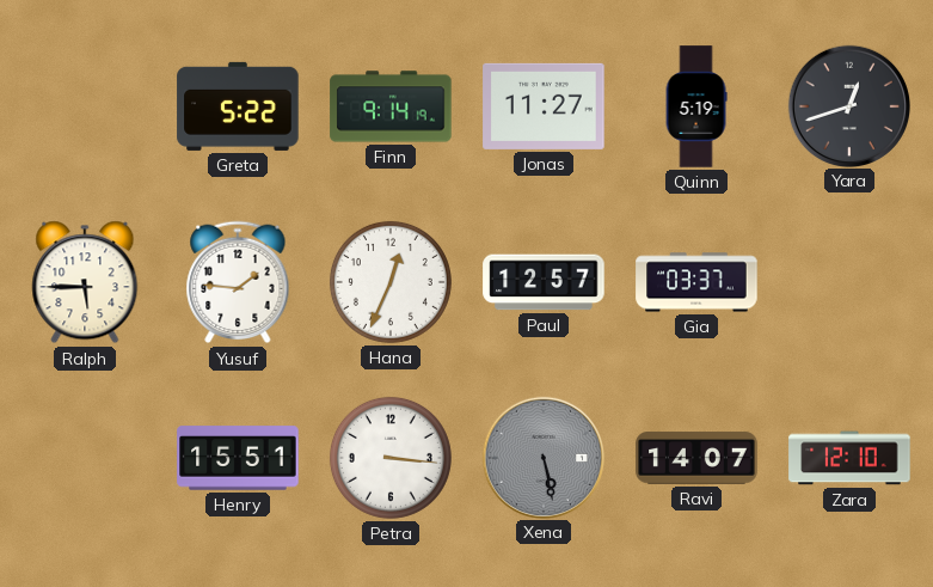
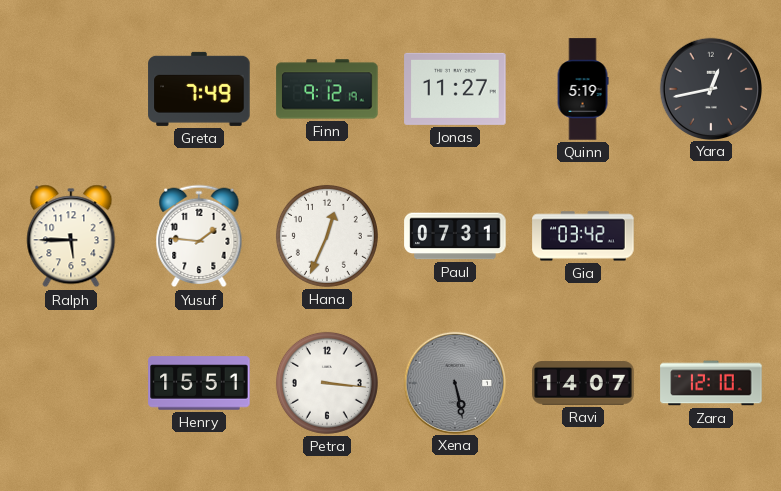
Greta: 5:22 -> 7:49
Finn: 9:14 -> 9:12
Yara: 12:42 -> 12:43
Paul: 12:57 -> 07:31
Gia: 03:37 -> 03:42
